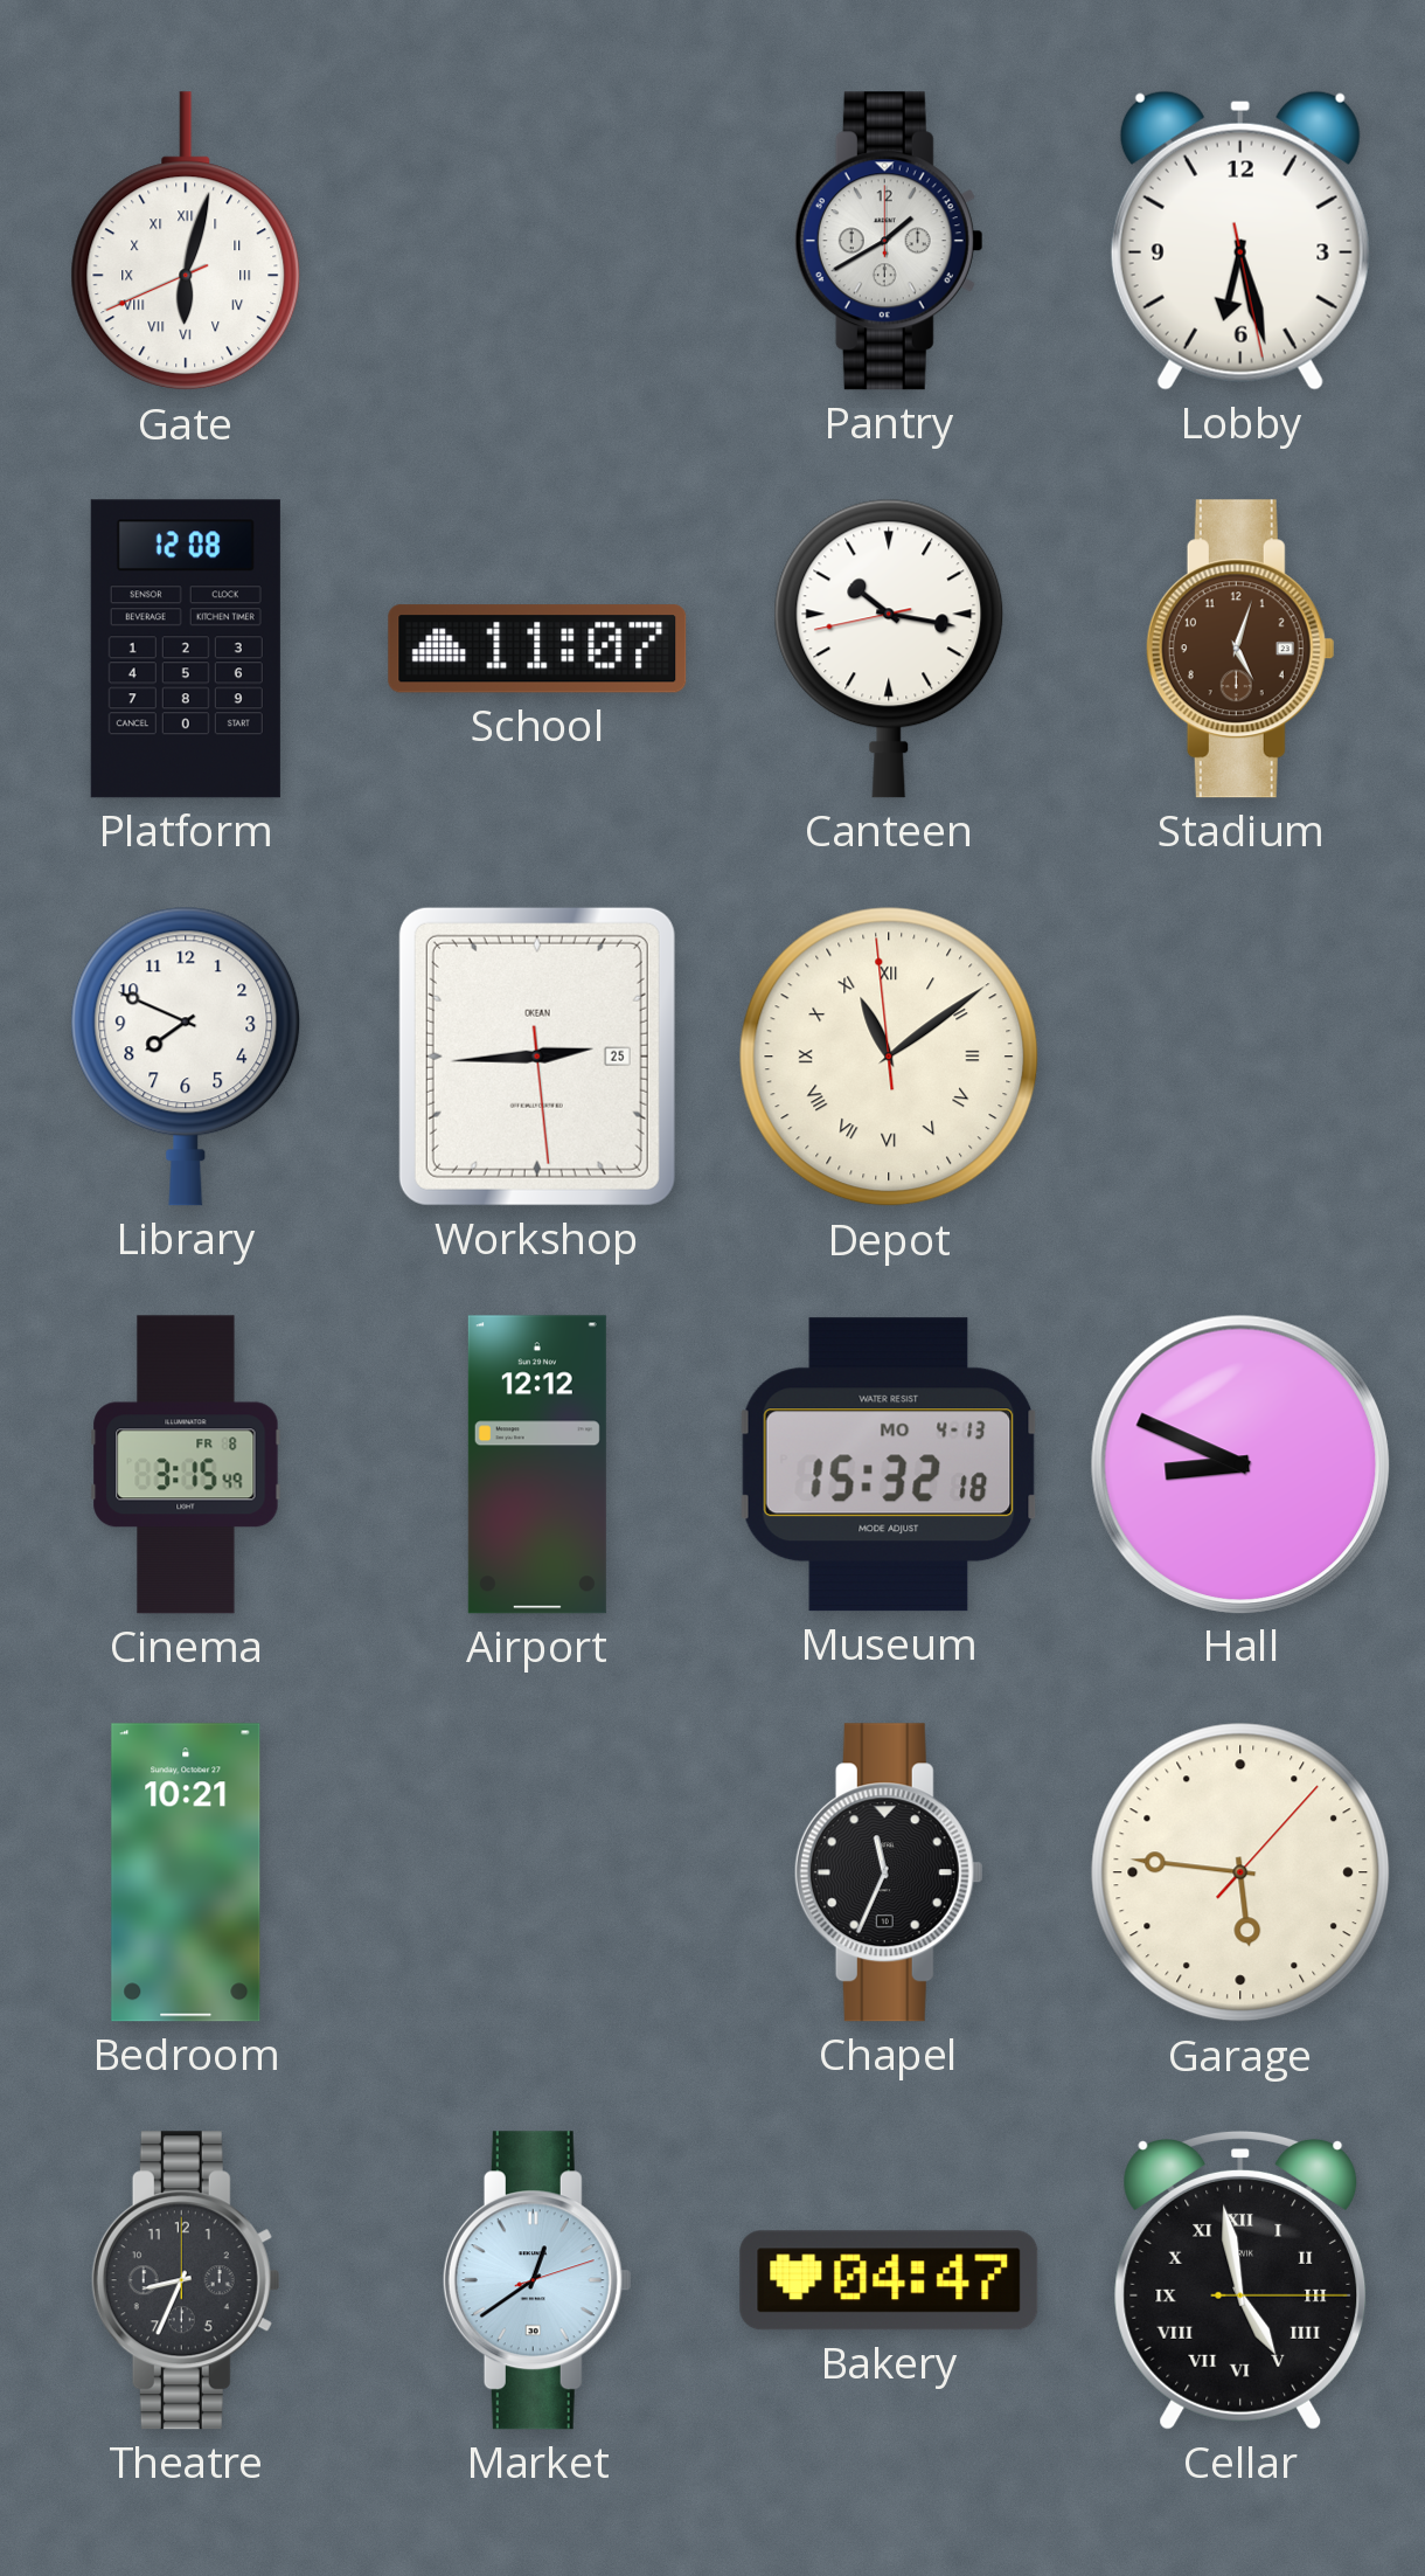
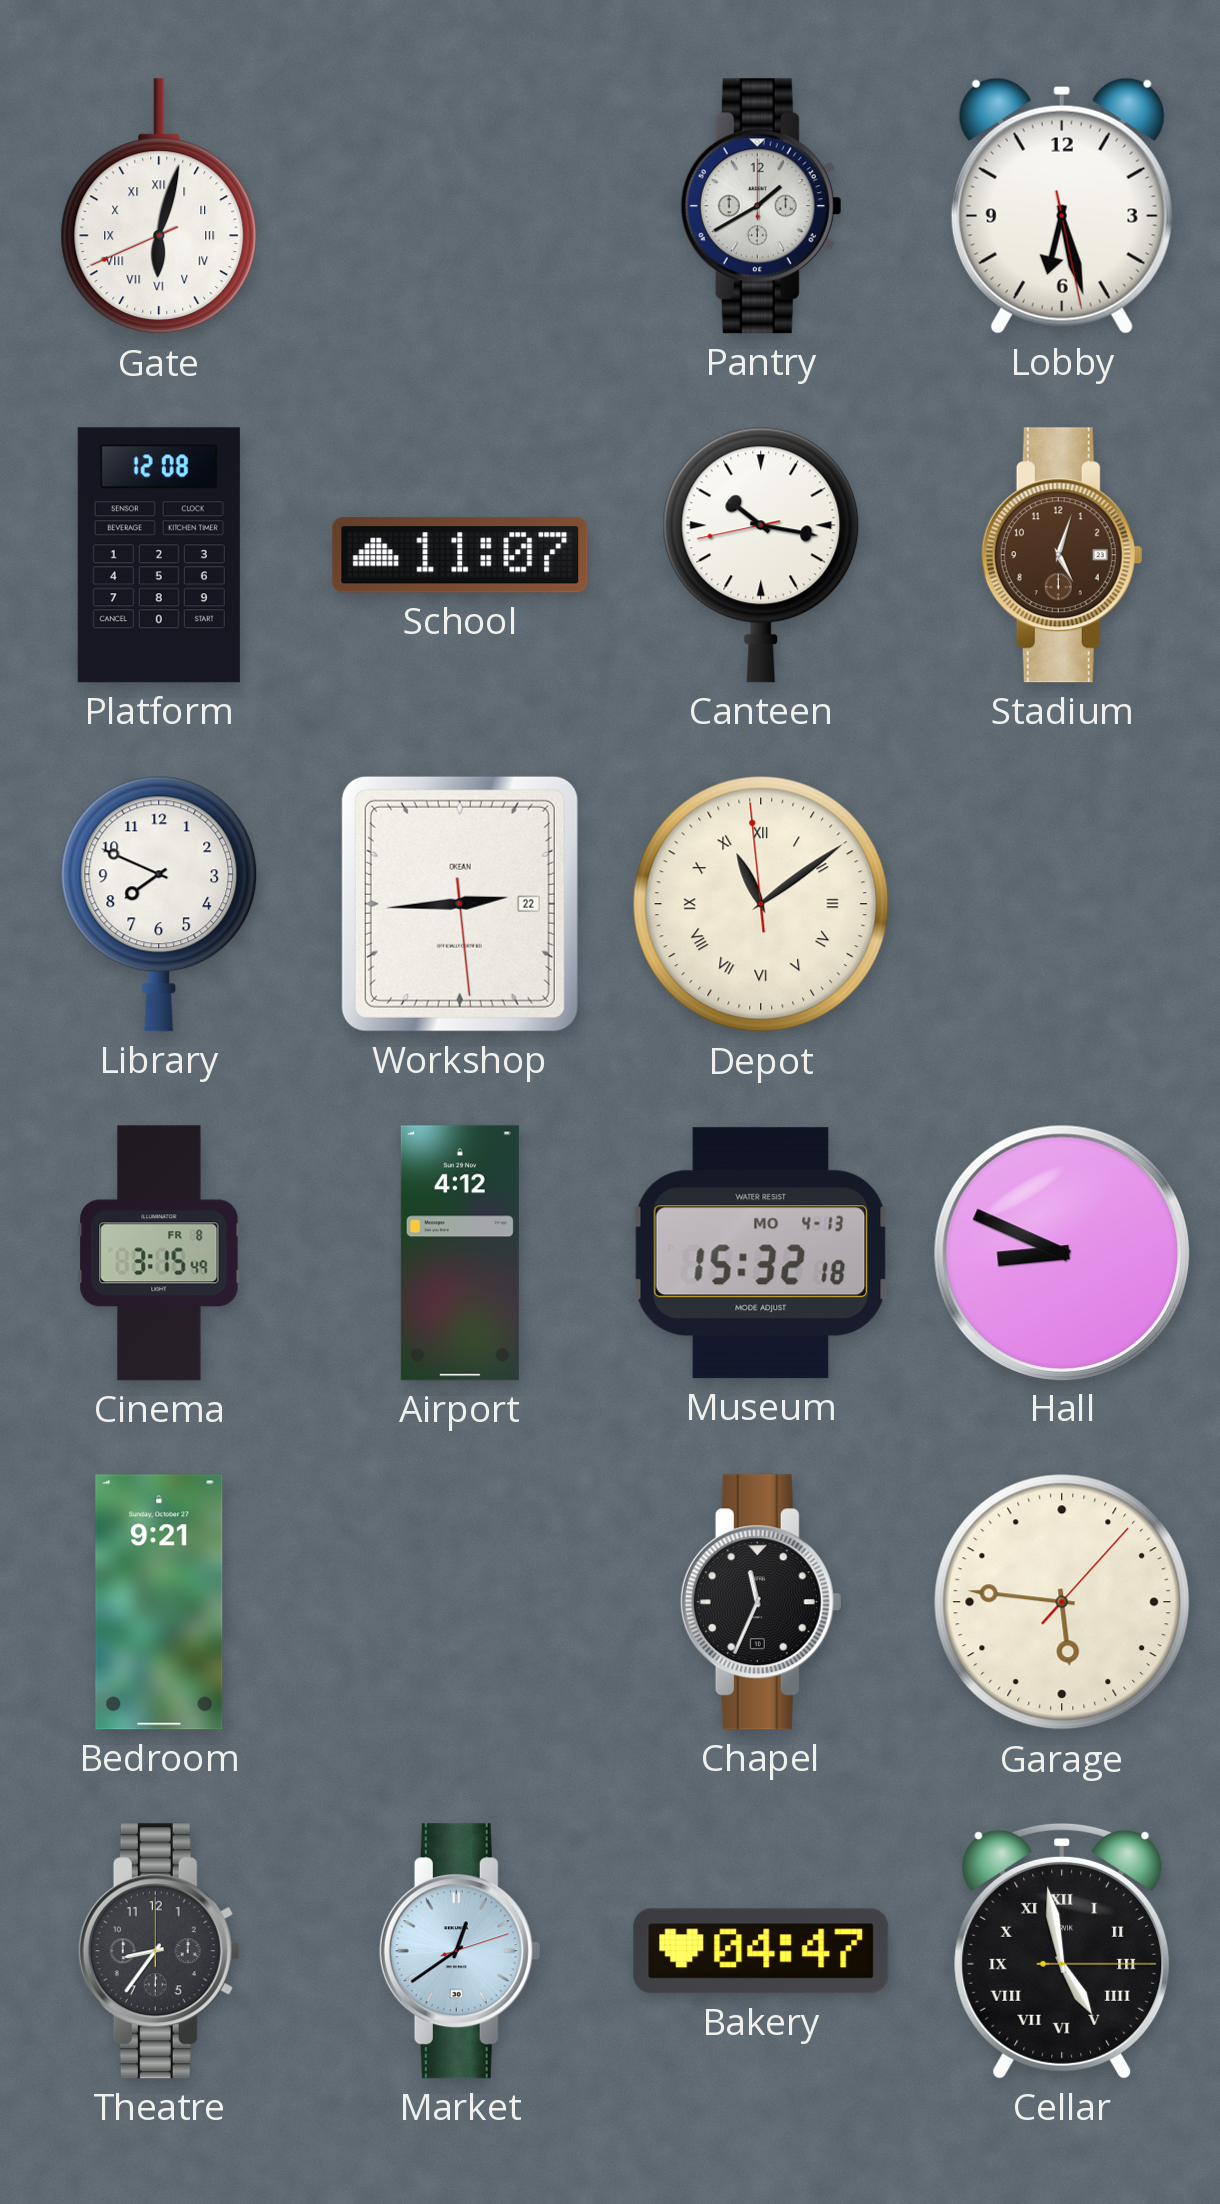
Workshop date: 25 -> 22
Airport: 12:12 -> 4:12
Bedroom: 10:21 -> 9:21
Theatre: 8:34 -> 8:36
